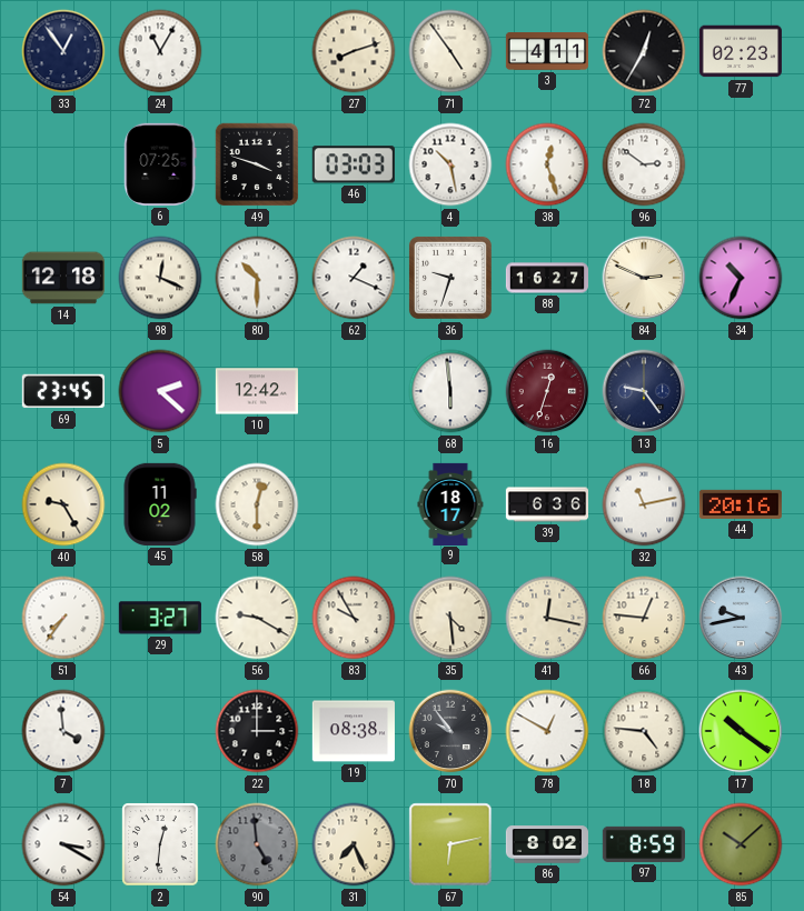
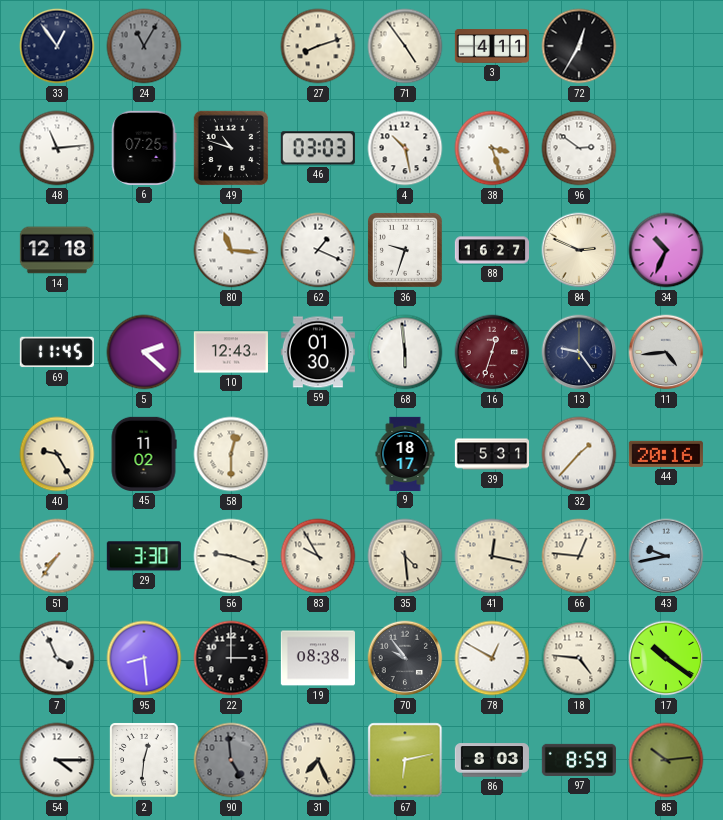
24 dial: white -> grey
77: 02:23 -> none
48: none -> 11:14
49: 3:48 -> 10:48
38: 12:27 -> 3:27
98: 12:19 -> none
80: 10:30 -> 11:16
69: 23:45 -> 11:45
10: 12:42 -> 12:43
59: none -> 01:30
11: none -> 4:44
39: 6:36 -> 5:31
32: 11:13 -> 1:37
29: 3:27 -> 3:30
56: 9:20 -> 9:18
7: 3:59 -> 3:56
95: none -> 8:29
54: 3:20 -> 4:15
86: 8:02 -> 8:03
85: 10:08 -> 10:14
